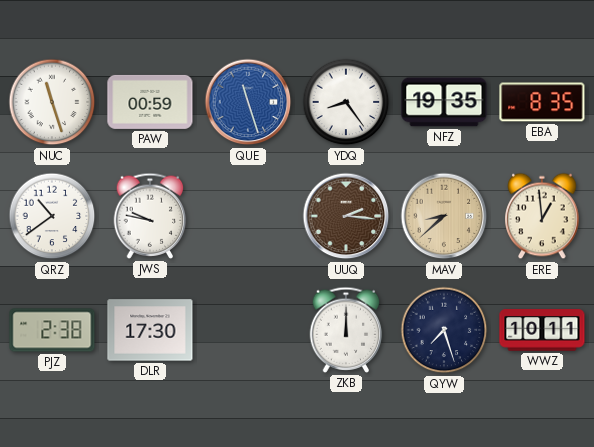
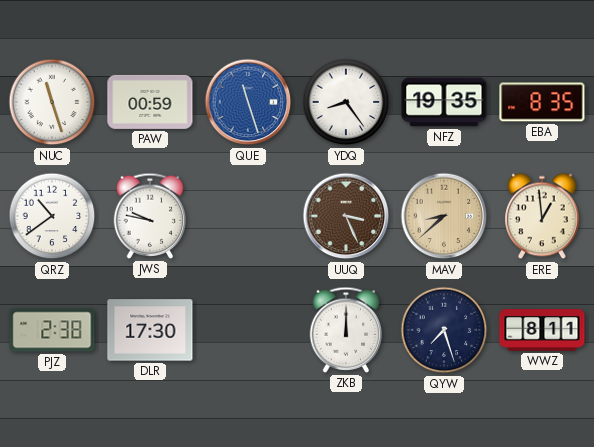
UUQ: 2:16 -> 3:26
WWZ: 10:11 -> 8:11
